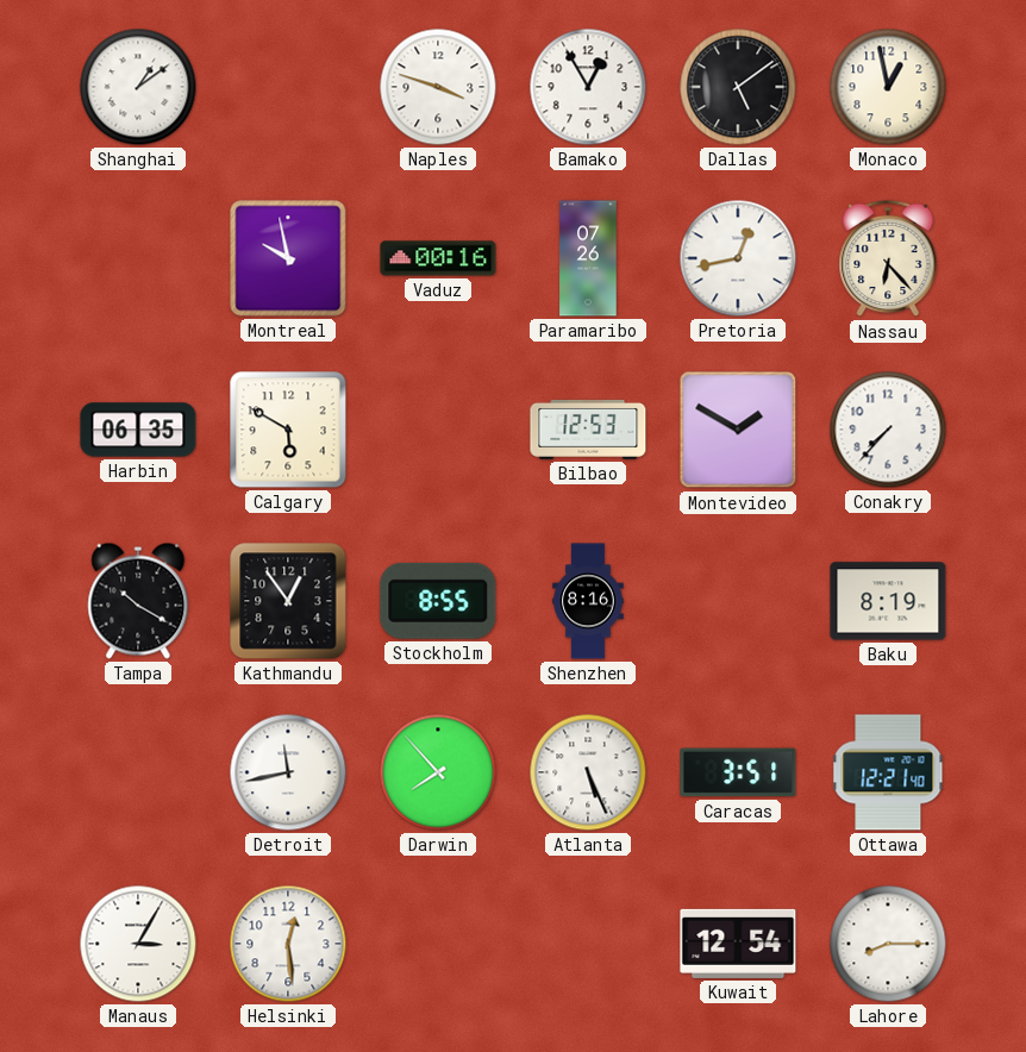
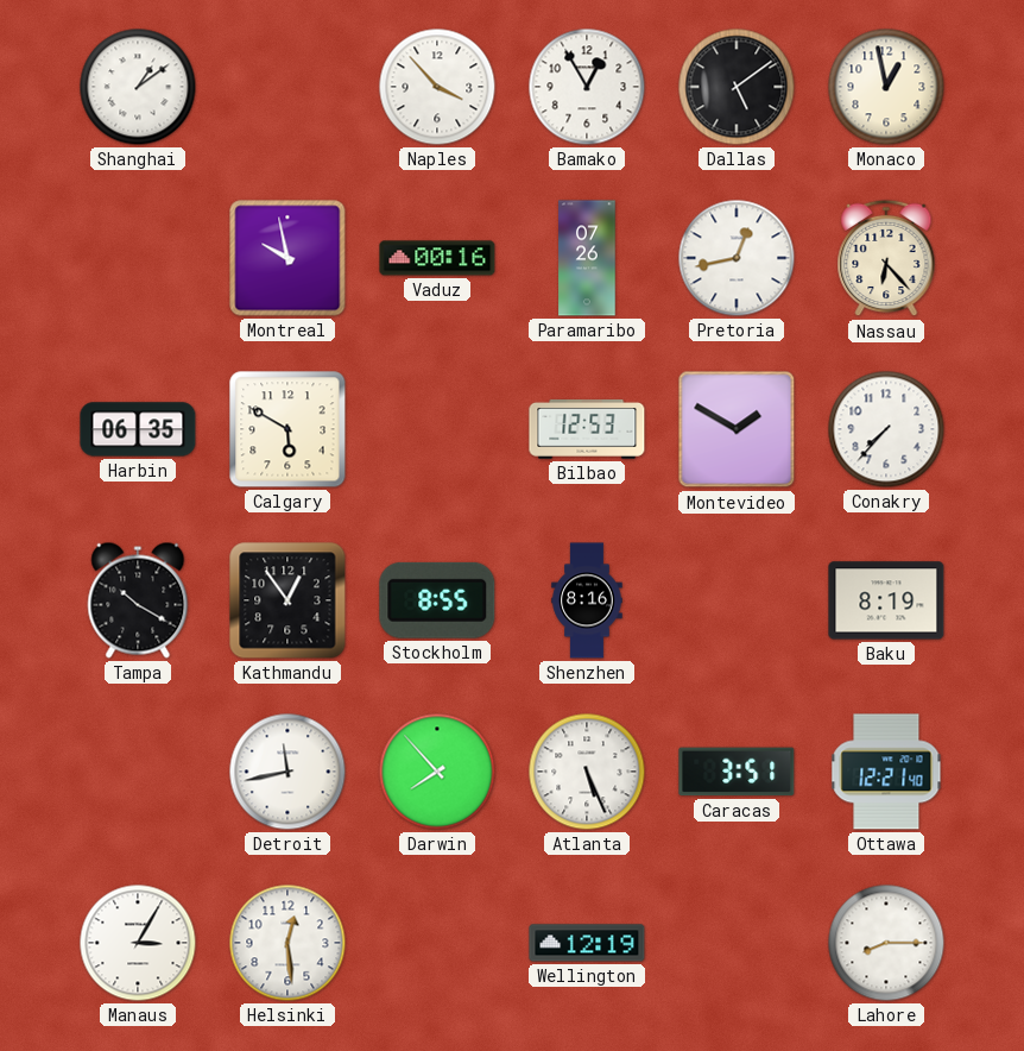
Naples: 3:48 -> 3:53
Wellington: none -> 12:19
Kuwait: 12:54 -> none
